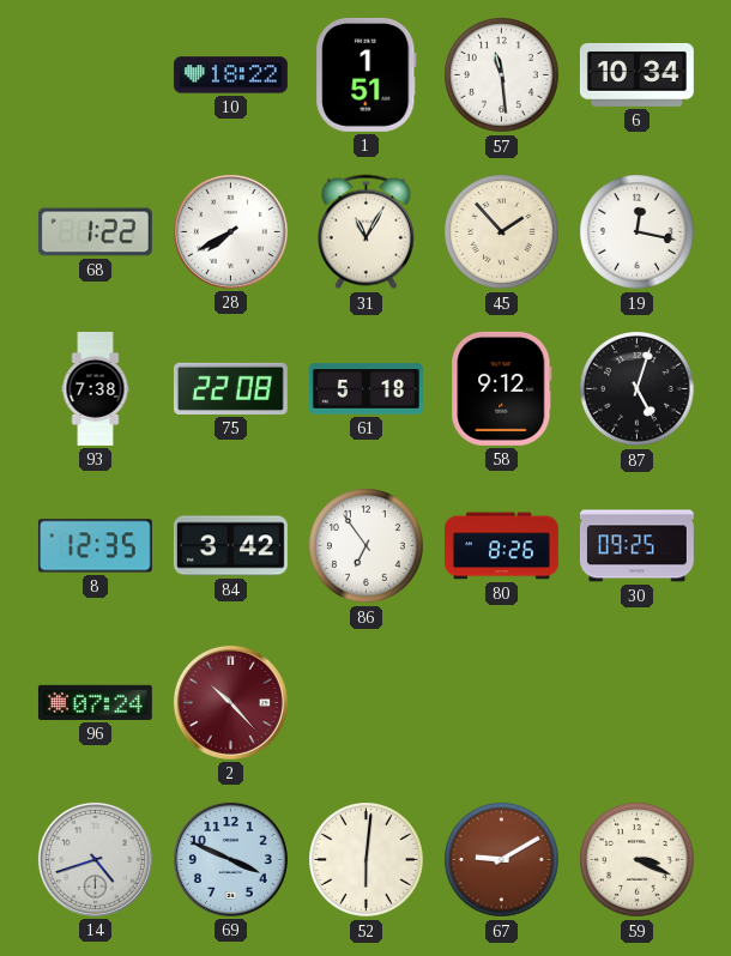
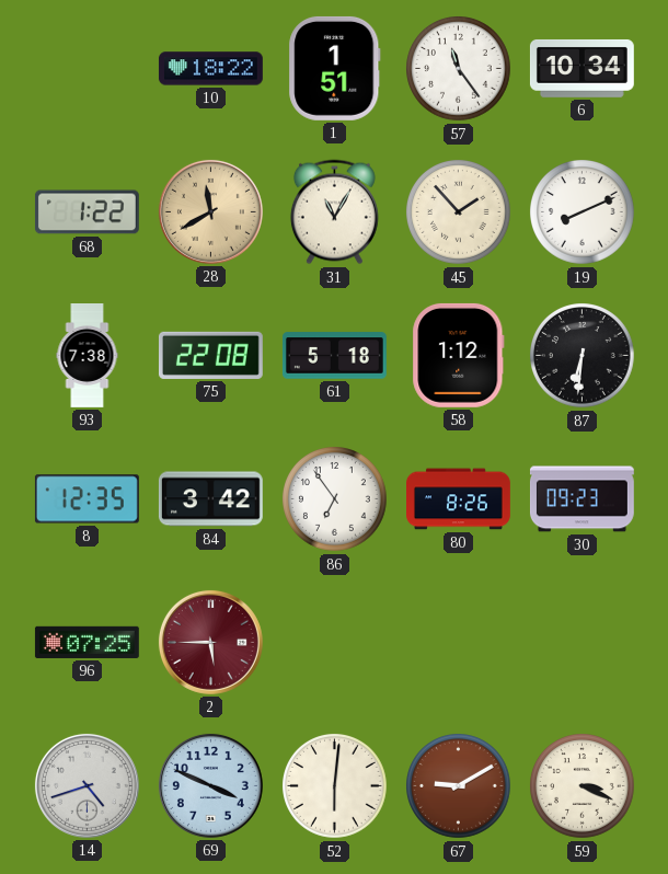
57: 11:29 -> 11:24
28: 7:40 -> 11:40
28 dial: white -> champagne
19: 12:17 -> 8:11
58: 9:12 -> 1:12
87: 5:03 -> 6:31
30: 09:25 -> 09:23
96: 07:24 -> 07:25
2: 10:23 -> 5:45
